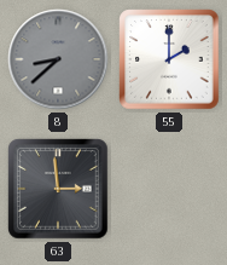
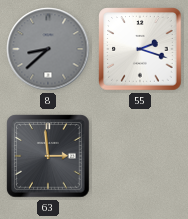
55: 2:00 -> 2:18
